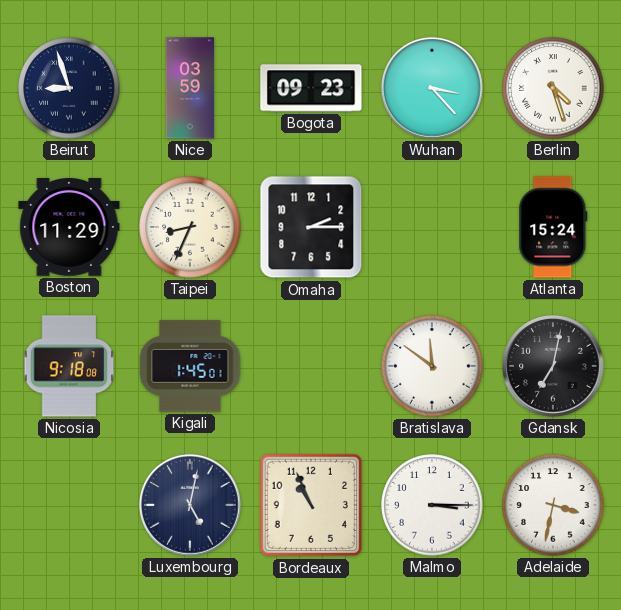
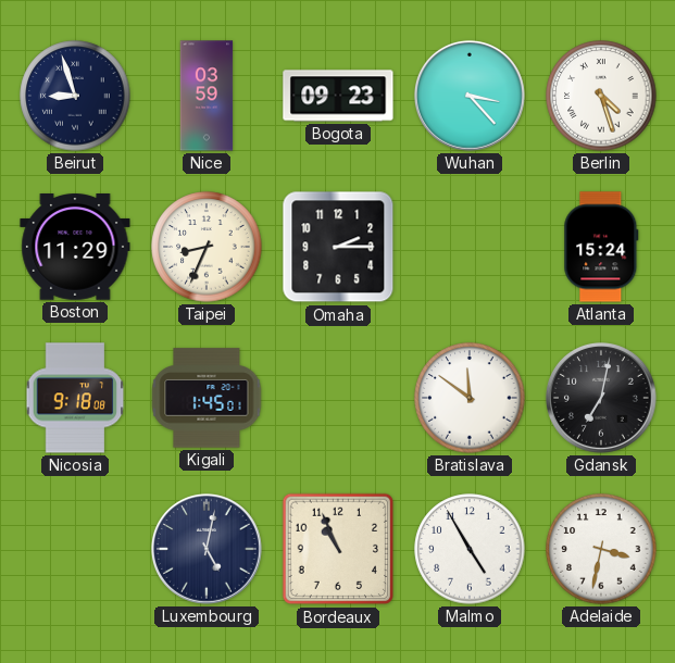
Malmo: 3:15 -> 4:55
